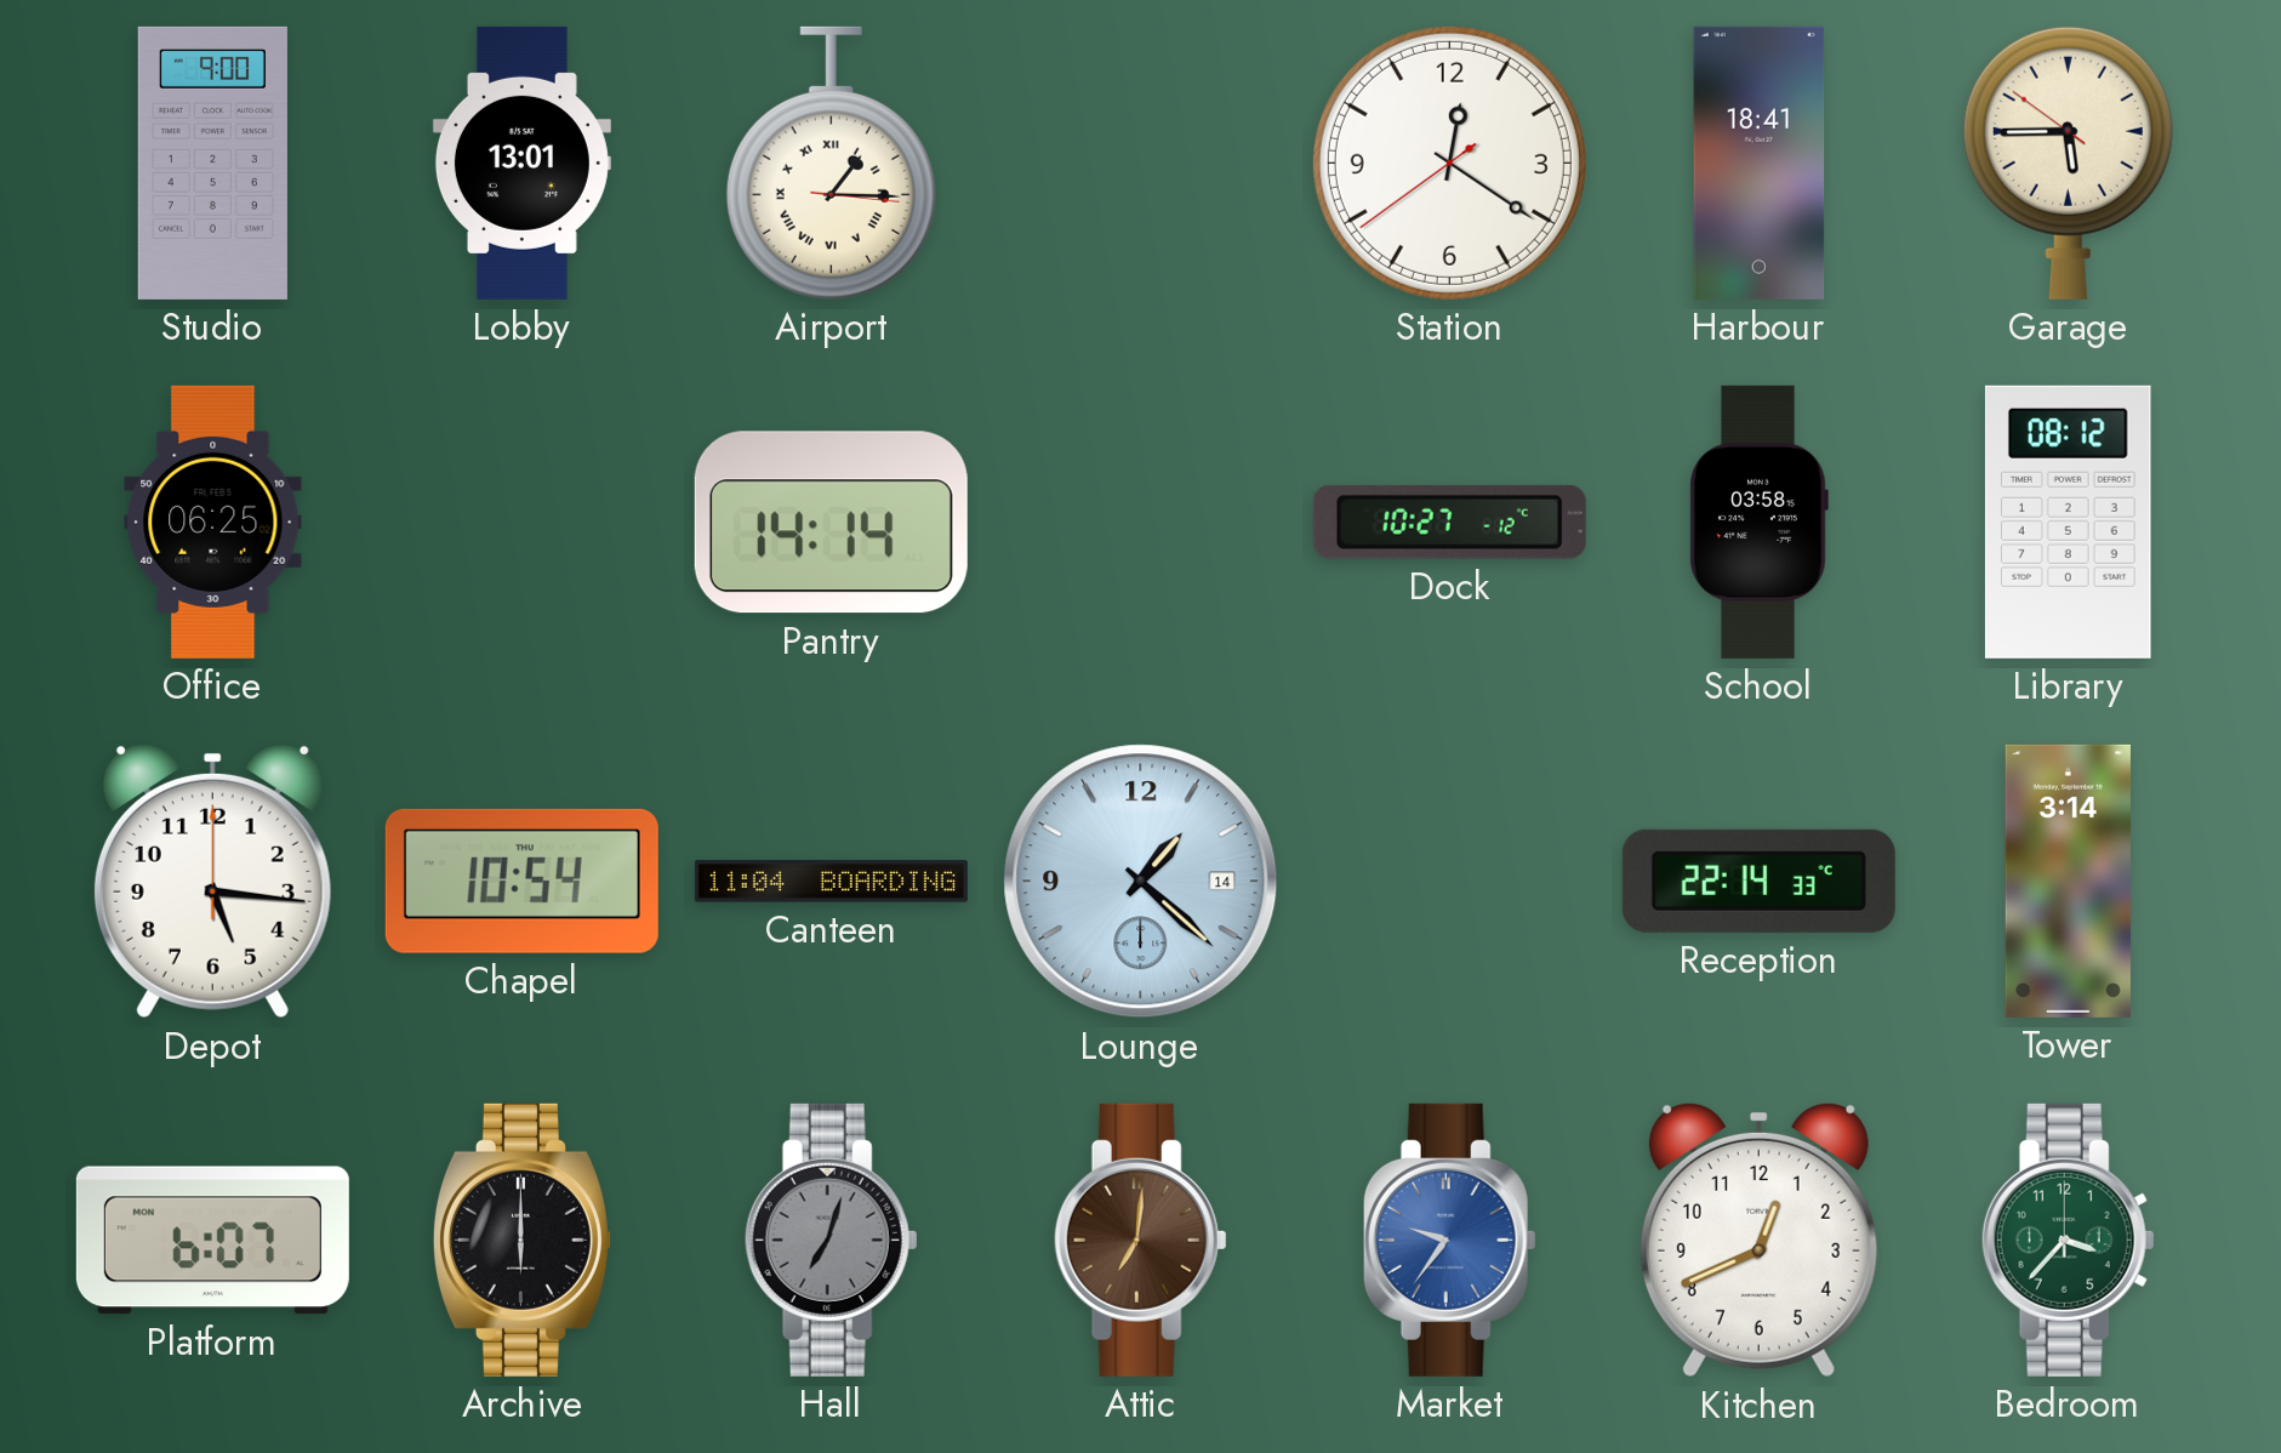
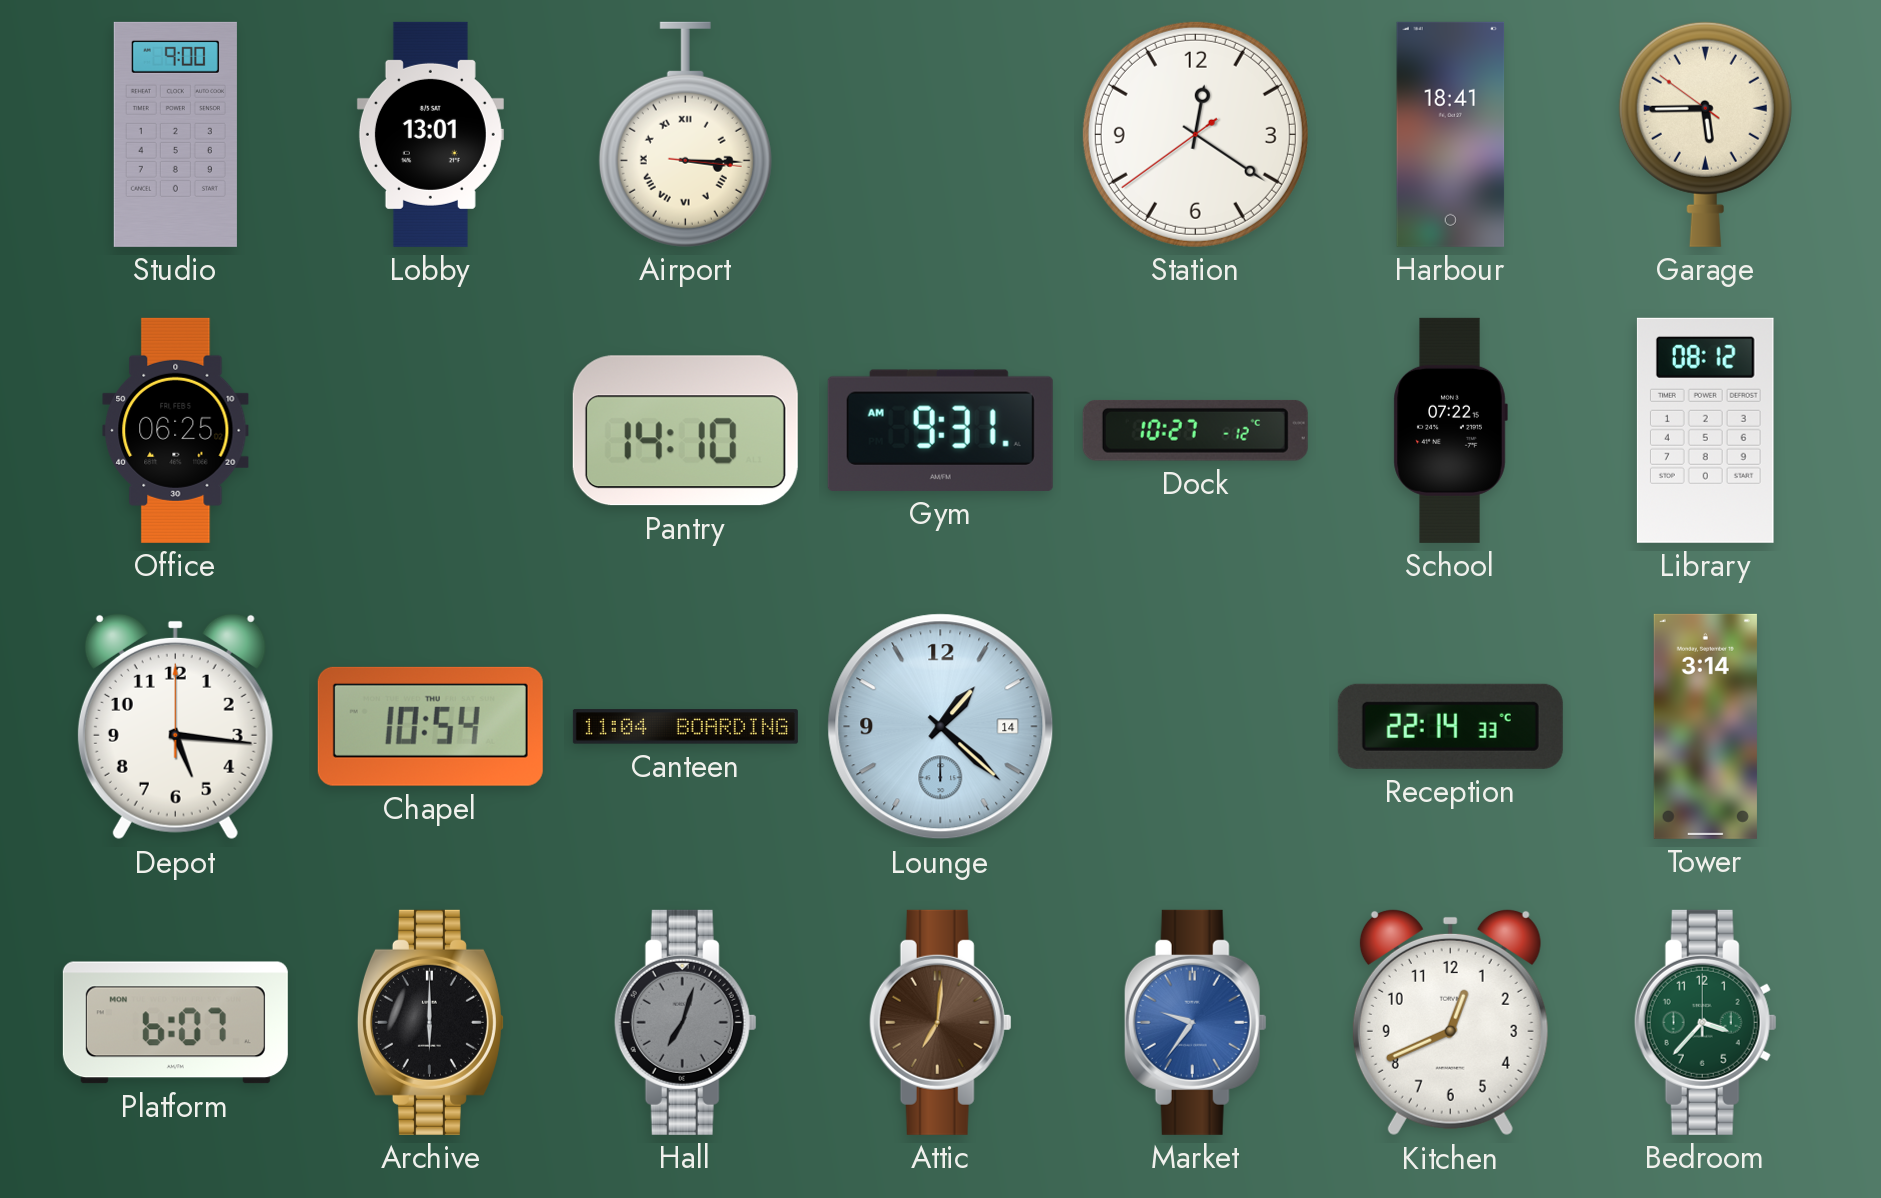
Airport: 1:15 -> 3:15
Pantry: 14:14 -> 14:10
Gym: none -> 9:31
School: 03:58 -> 07:22
